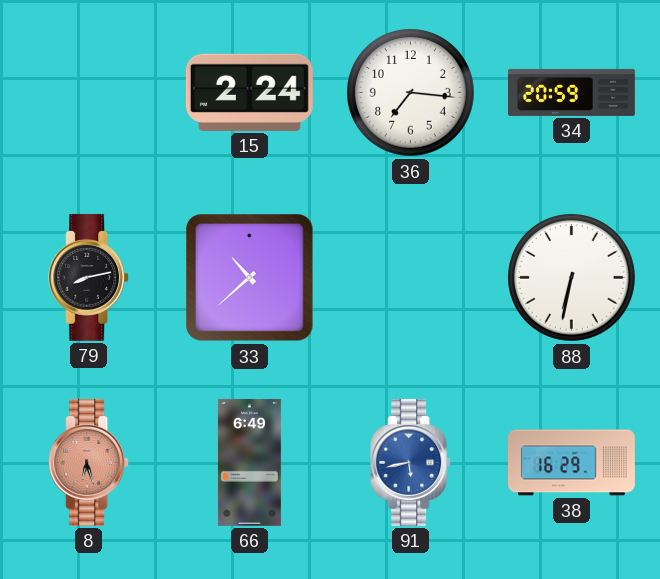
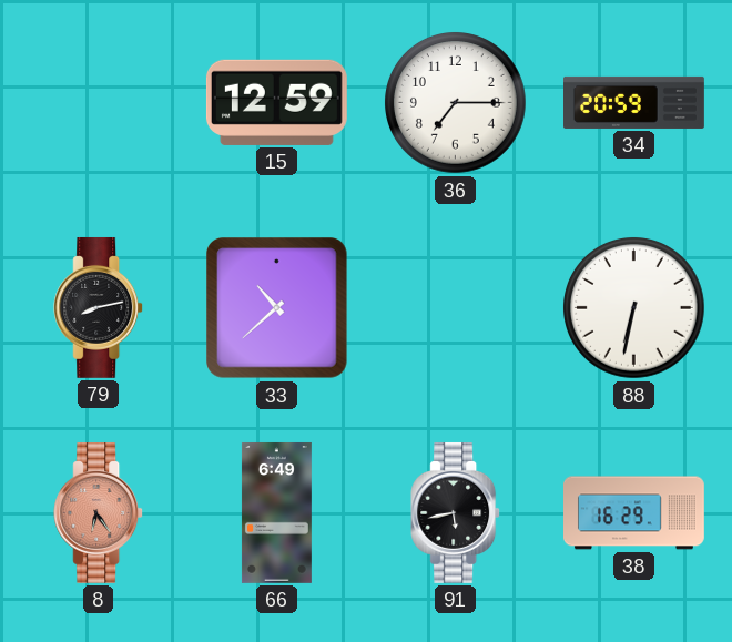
15: 2:24 -> 12:59
36: 7:16 -> 7:15
8: 6:27 -> 6:24
91 dial: blue -> black
